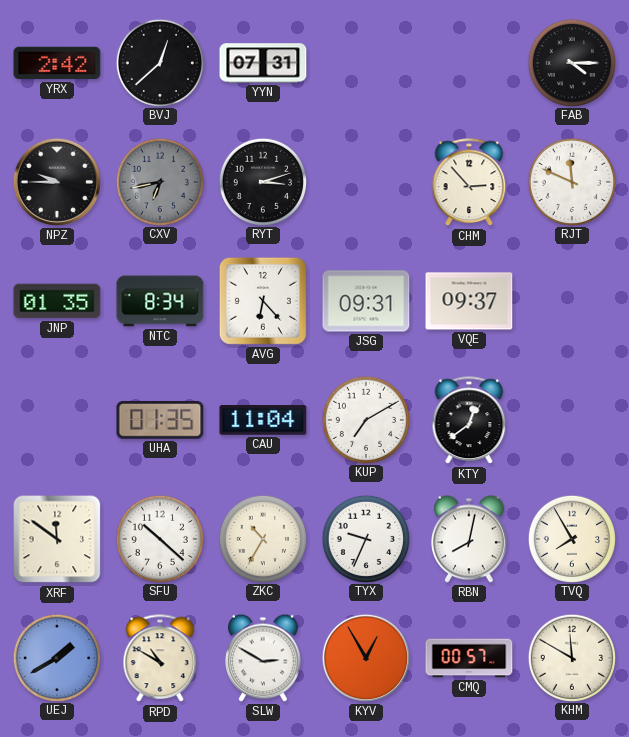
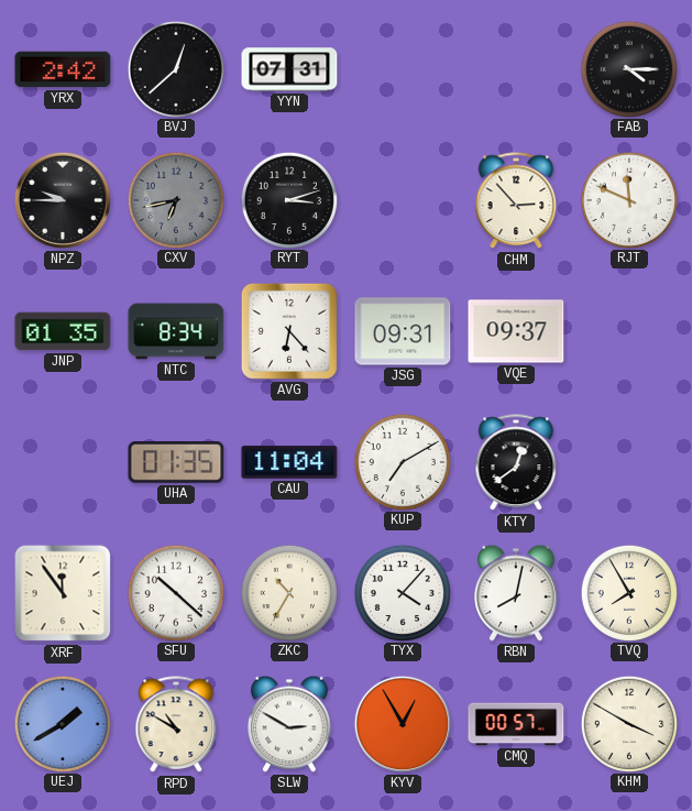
XRF: 11:51 -> 11:54
TYX: 9:34 -> 4:07
KHM: 11:50 -> 3:50
